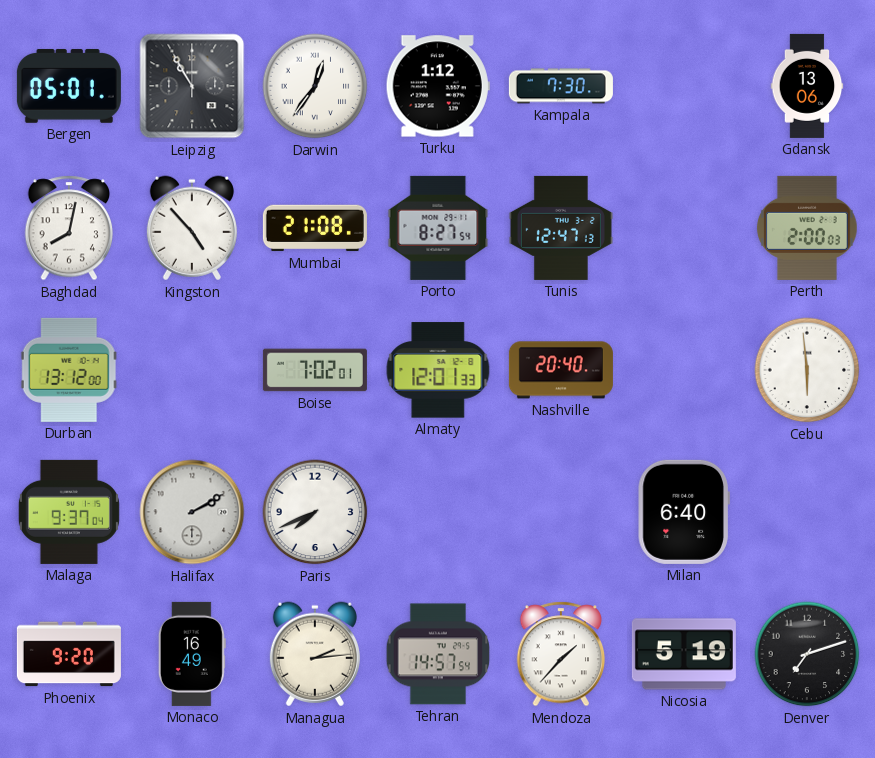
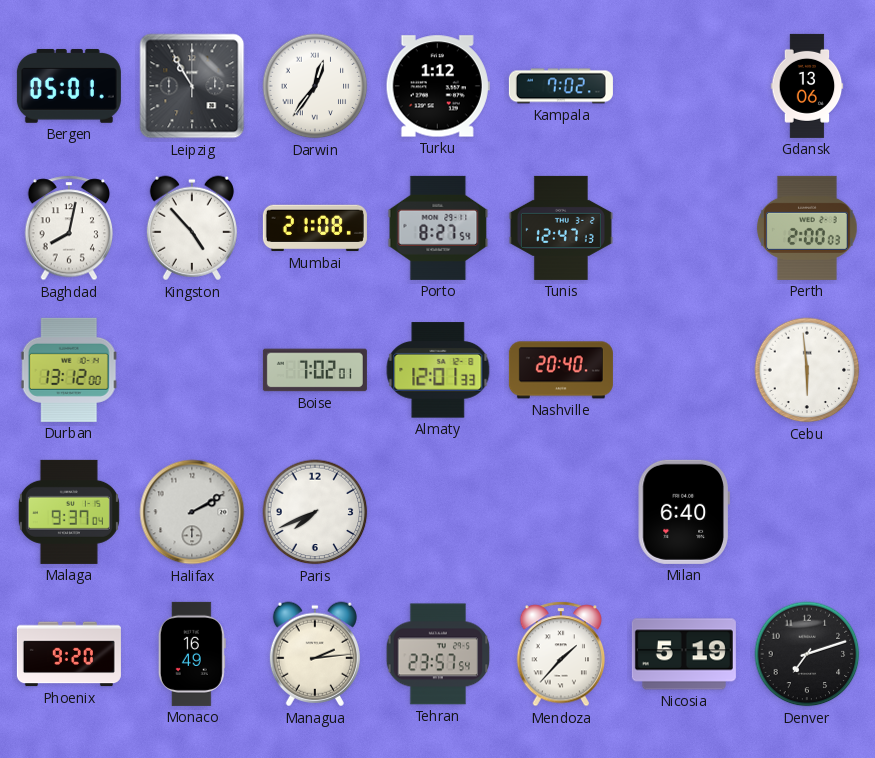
Kampala: 7:30 -> 7:02
Tehran: 14:57 -> 23:57
